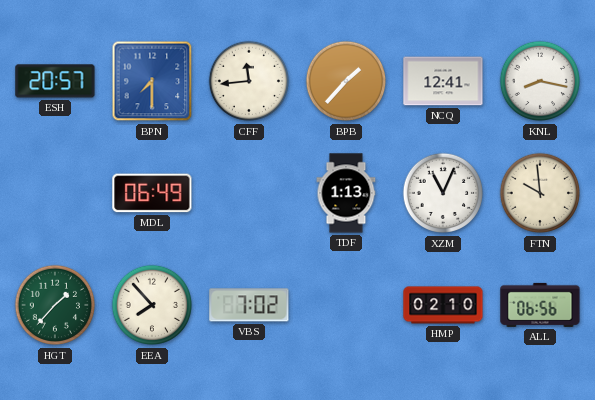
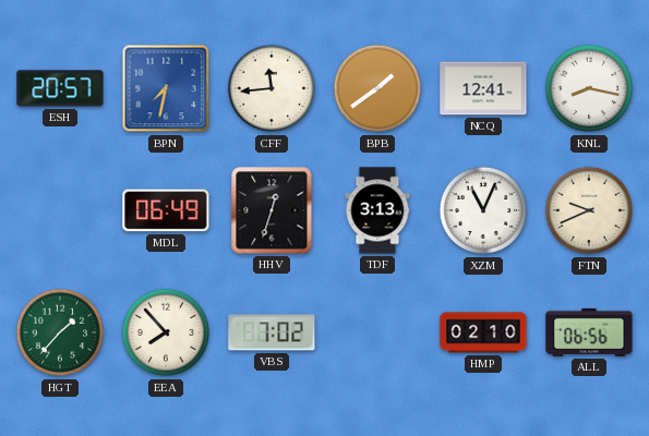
BPN: 7:30 -> 7:32
BPB: 1:37 -> 1:39
HHV: none -> 12:33
TDF: 1:13 -> 3:13
FTN: 9:59 -> 9:41
